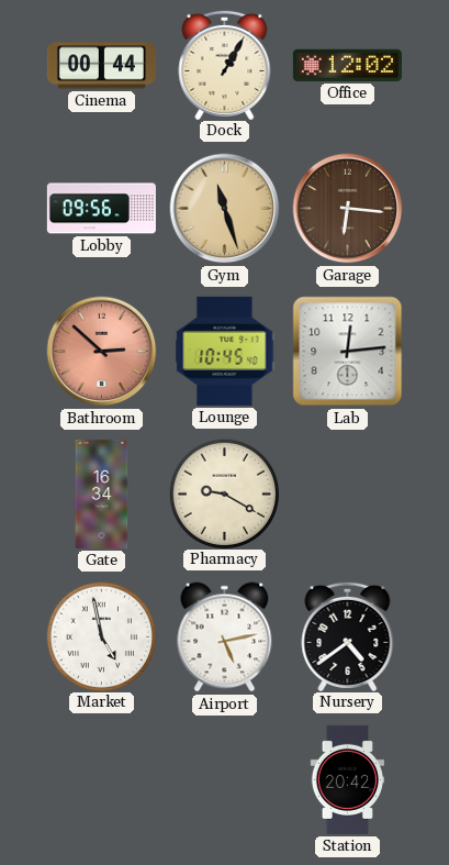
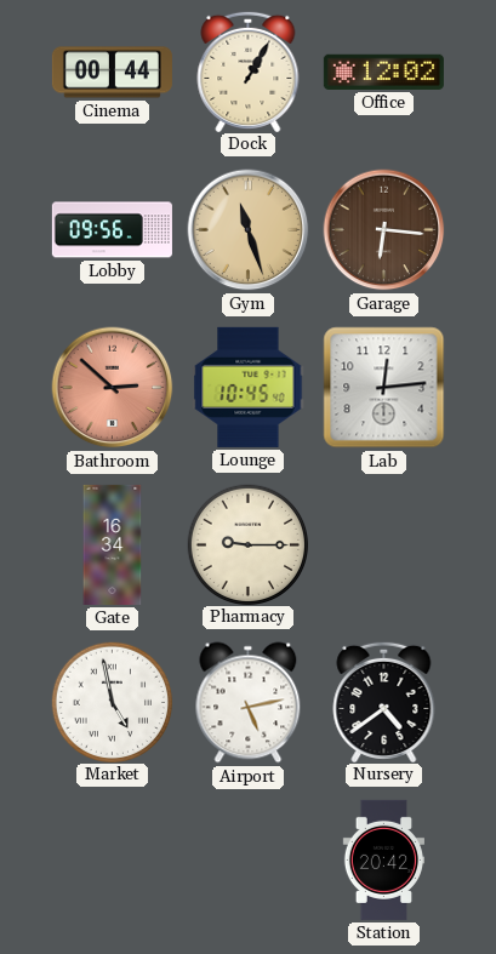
Pharmacy: 9:20 -> 9:15
